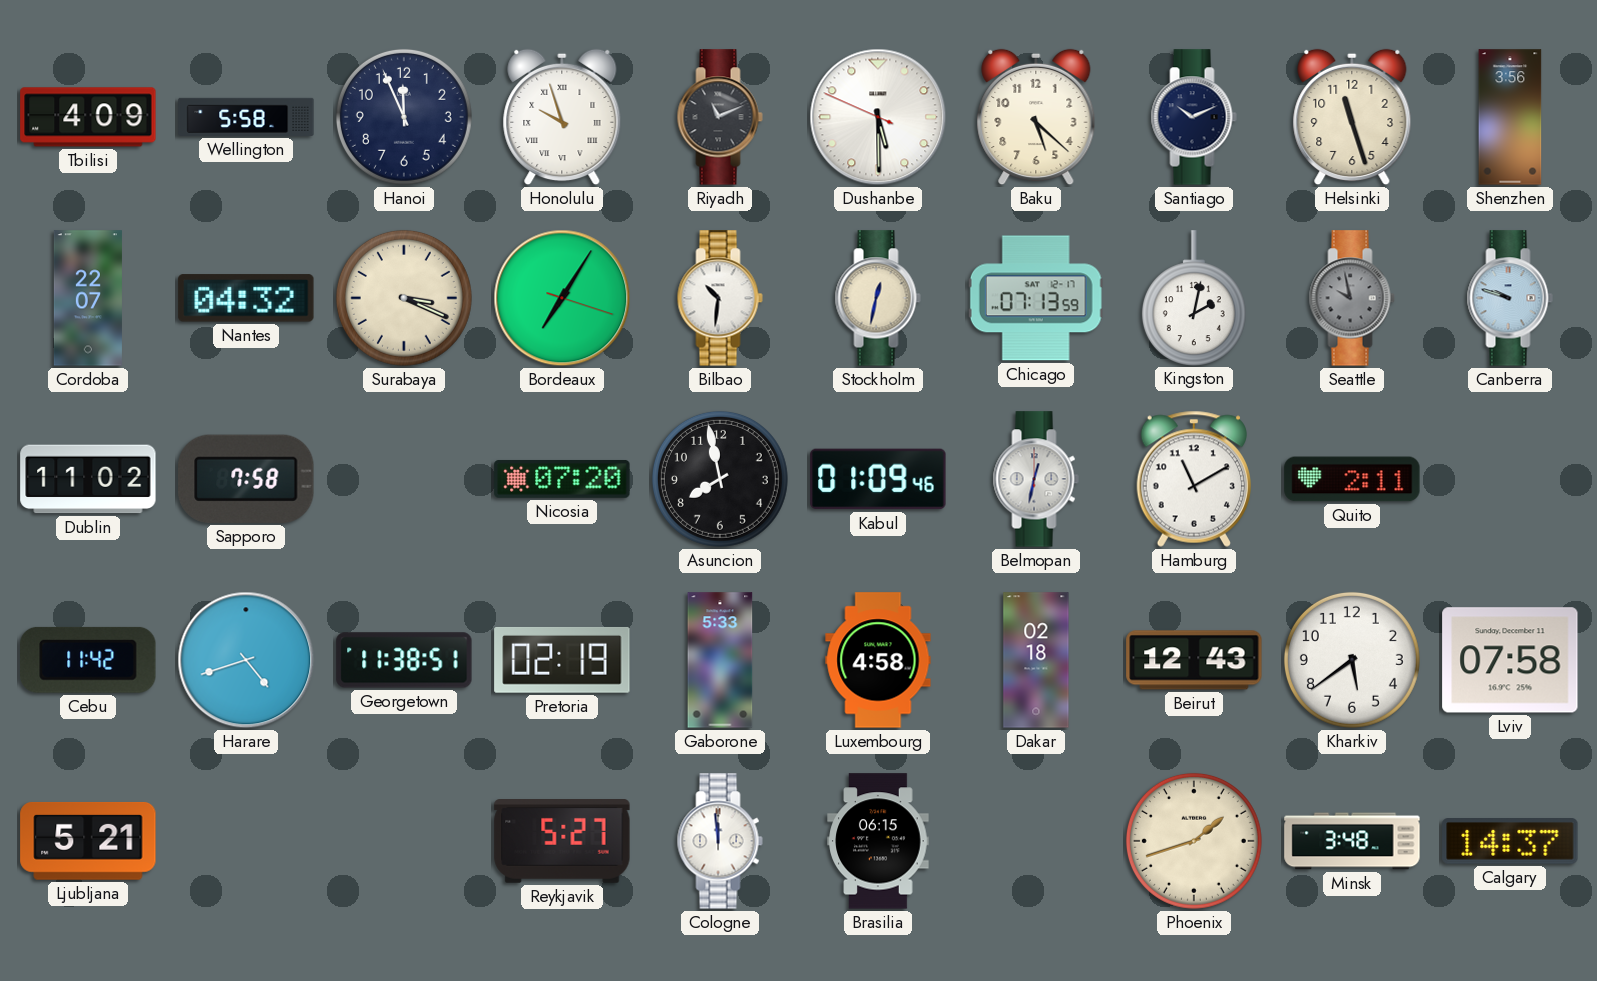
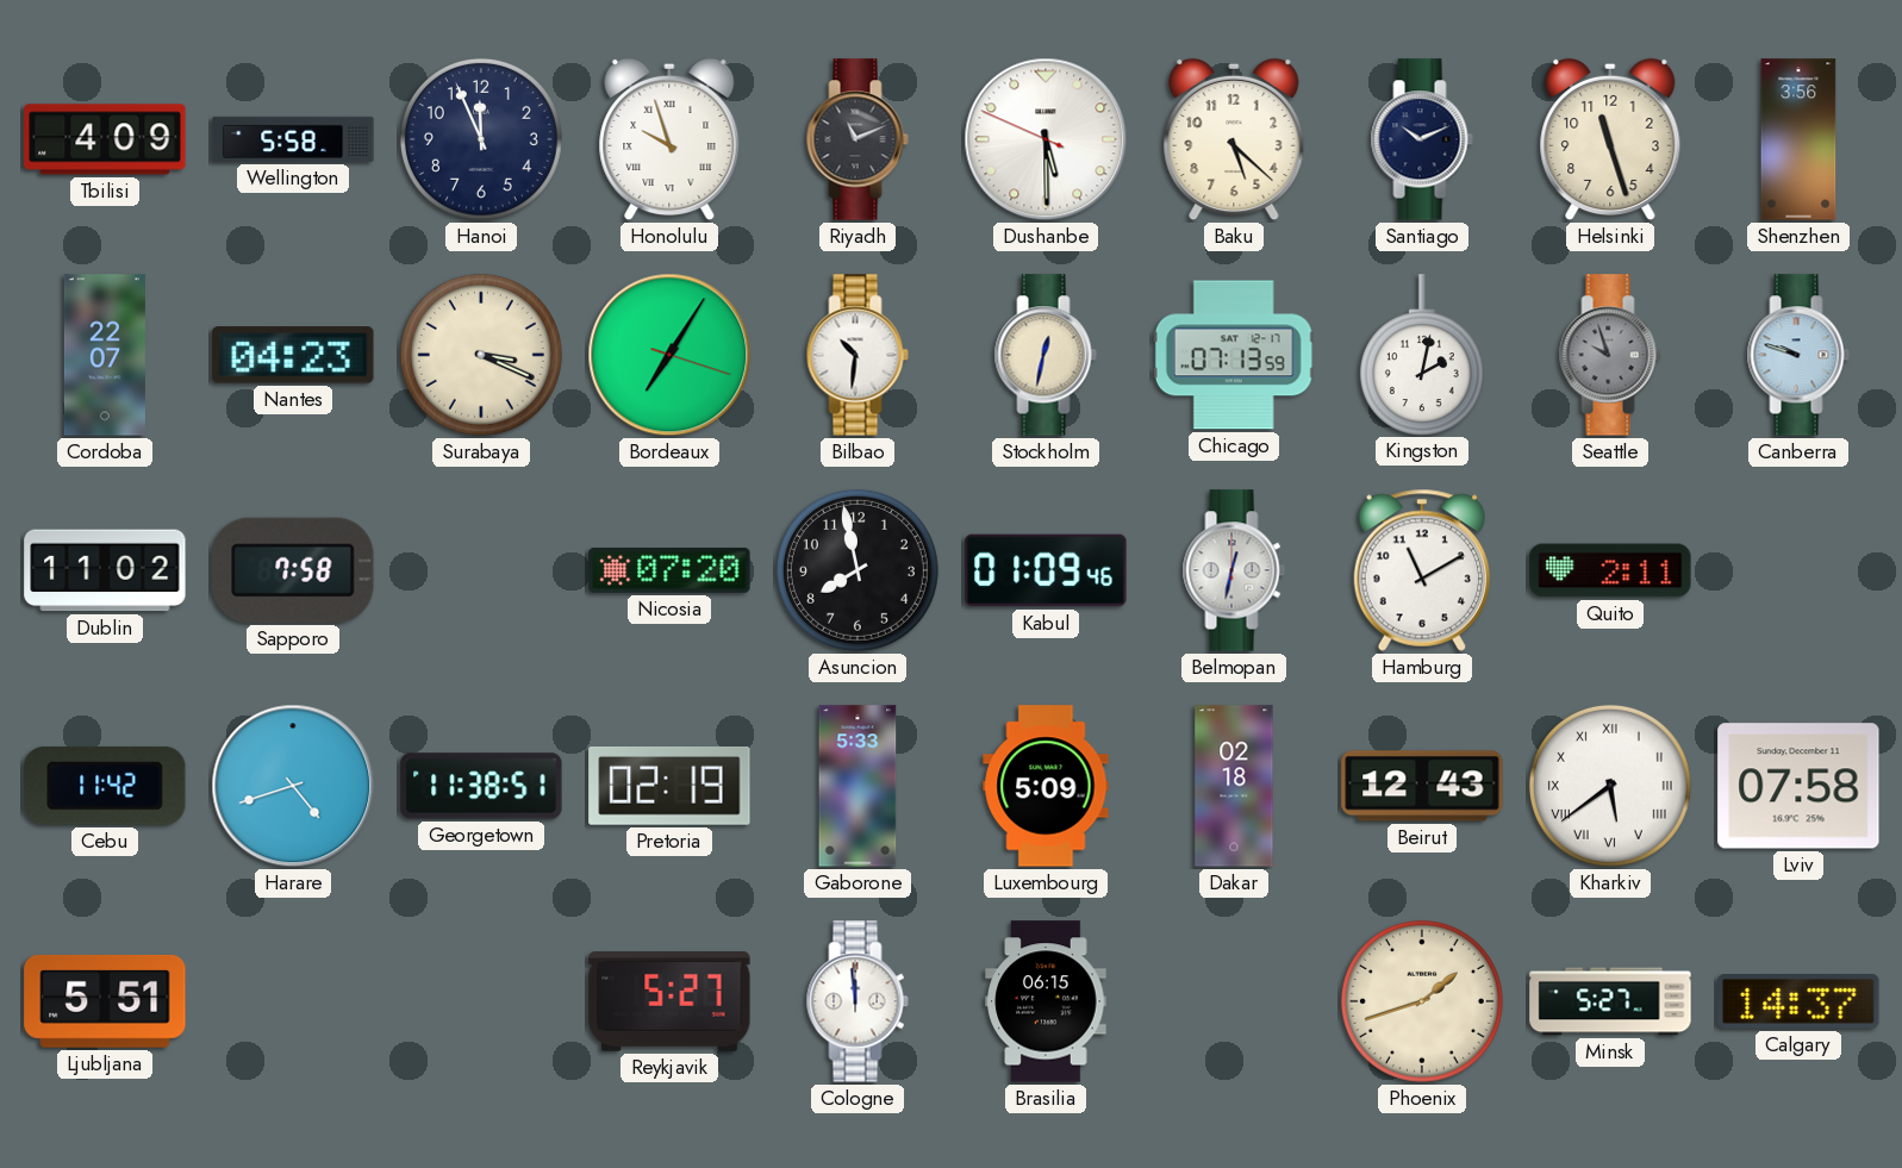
Nantes: 04:32 -> 04:23
Seattle: 9:58 -> 9:57
Luxembourg: 4:58 -> 5:09
Kharkiv numerals: Arabic -> Roman
Ljubljana: 5:21 -> 5:51
Minsk: 3:48 -> 5:27
